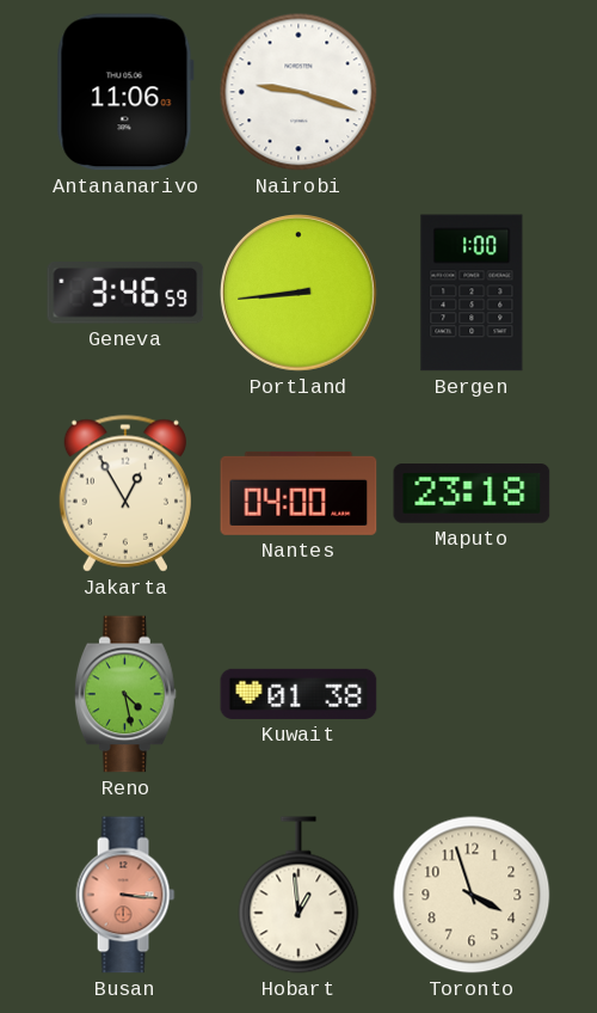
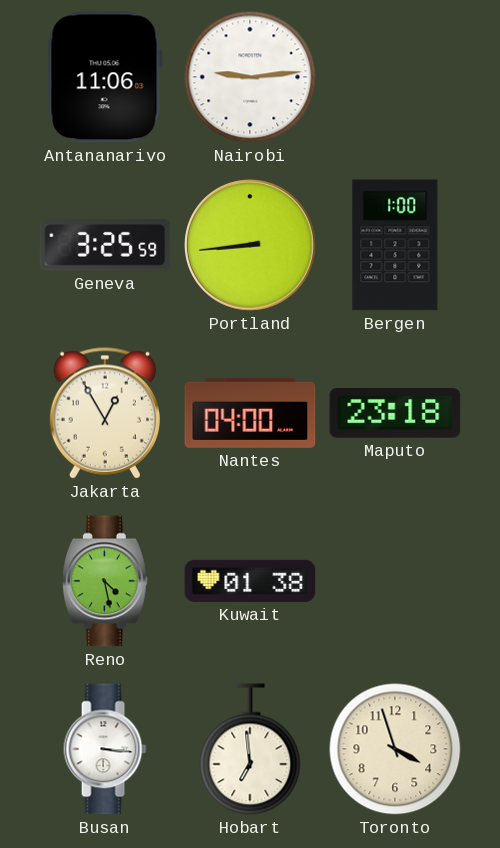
Nairobi: 9:18 -> 9:14
Geneva: 3:46 -> 3:25
Busan dial: salmon -> white
Hobart: 12:59 -> 6:59
